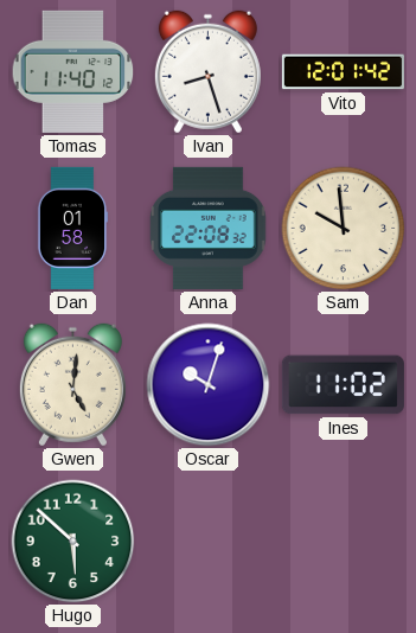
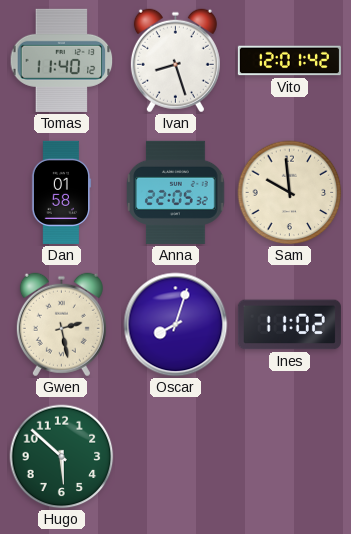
Anna: 22:08 -> 22:05
Gwen: 5:01 -> 2:28
Oscar: 10:03 -> 8:03
